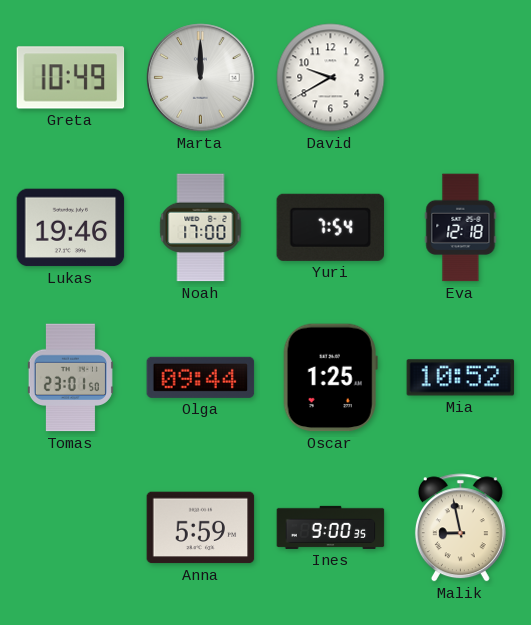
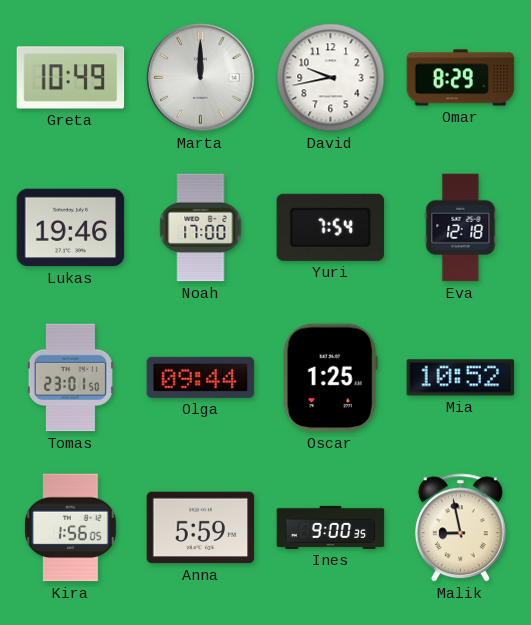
David: 9:40 -> 9:43
Omar: none -> 8:29
Kira: none -> 1:56
